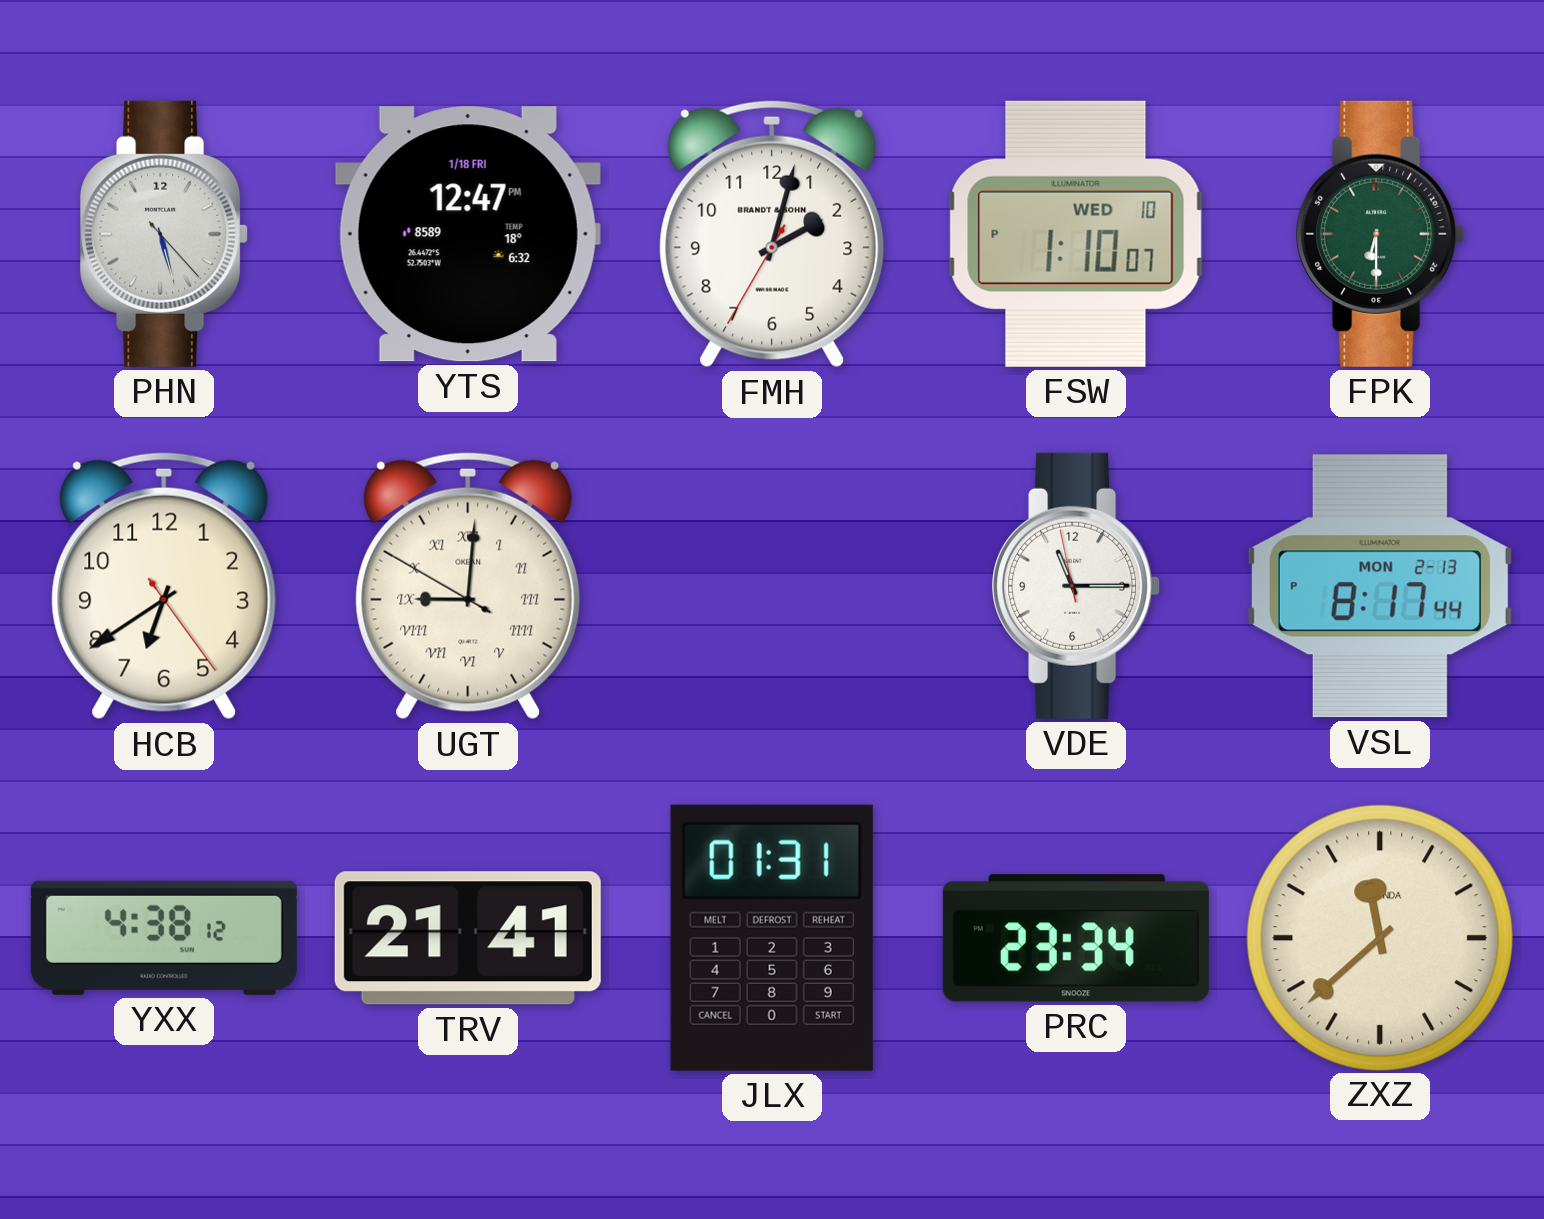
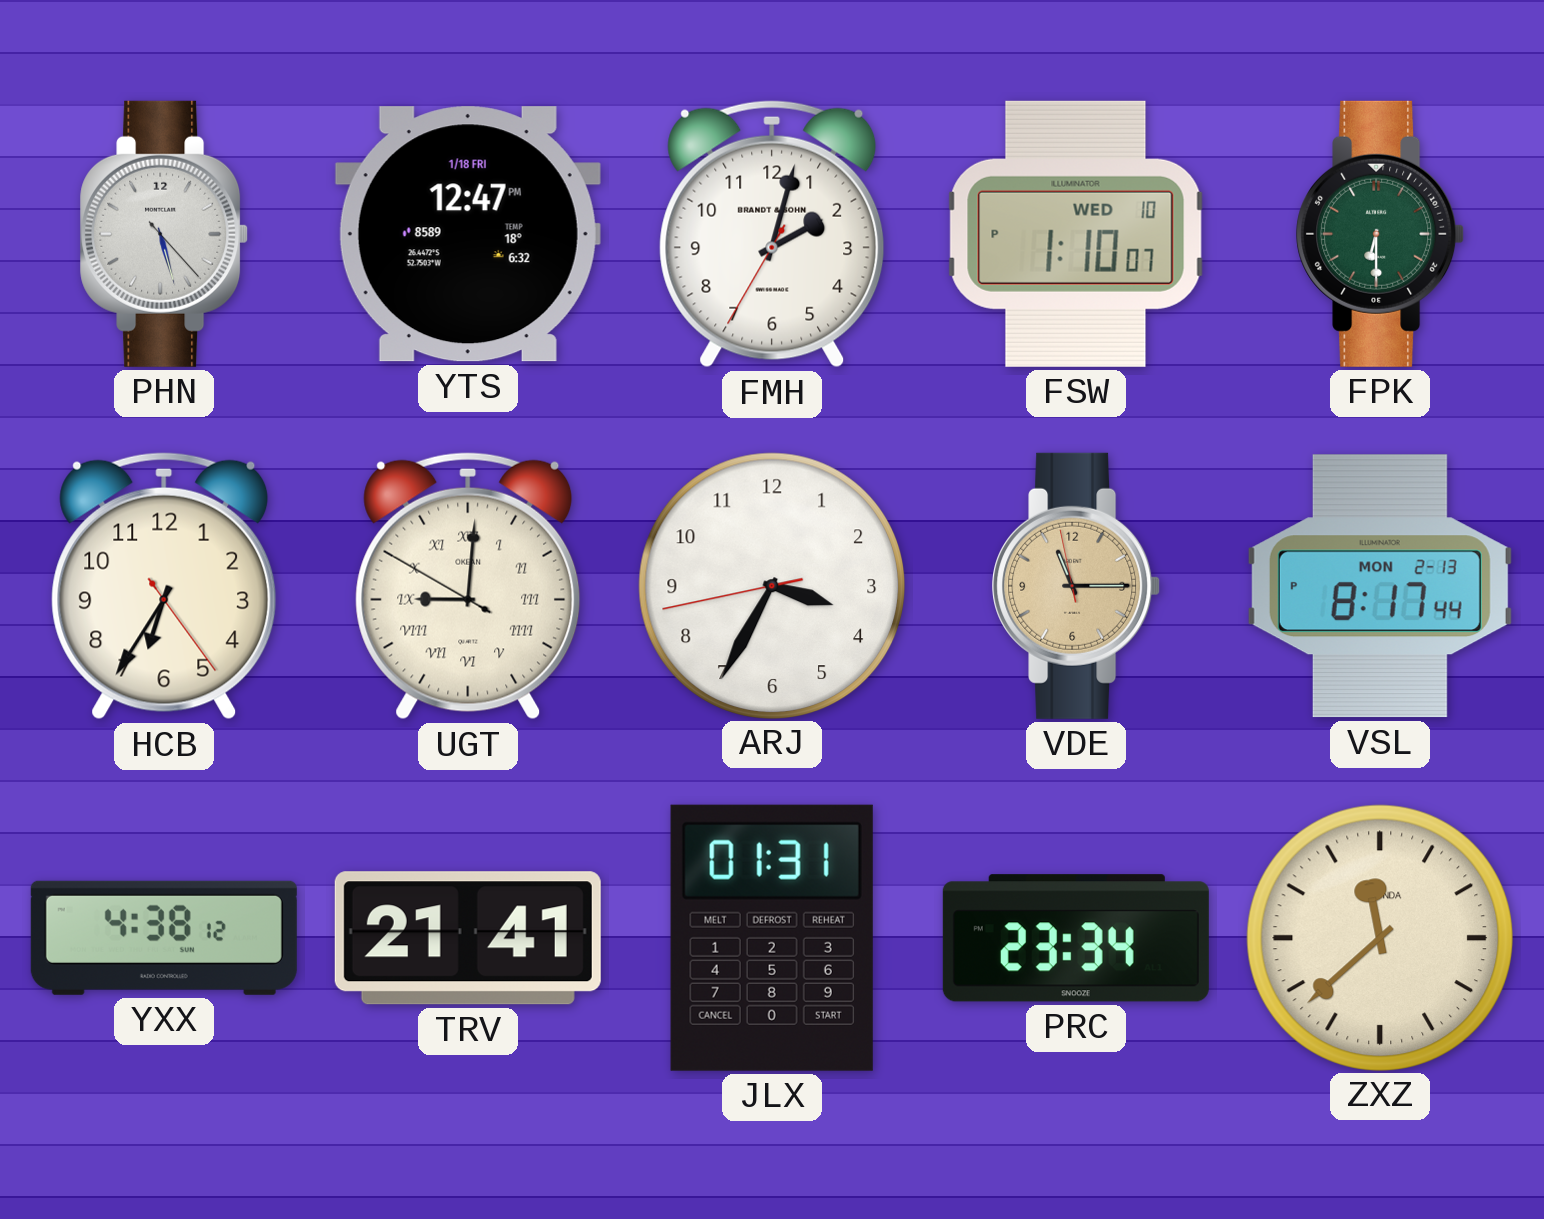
HCB: 6:39 -> 6:35
ARJ: none -> 3:34
VDE dial: white -> champagne
